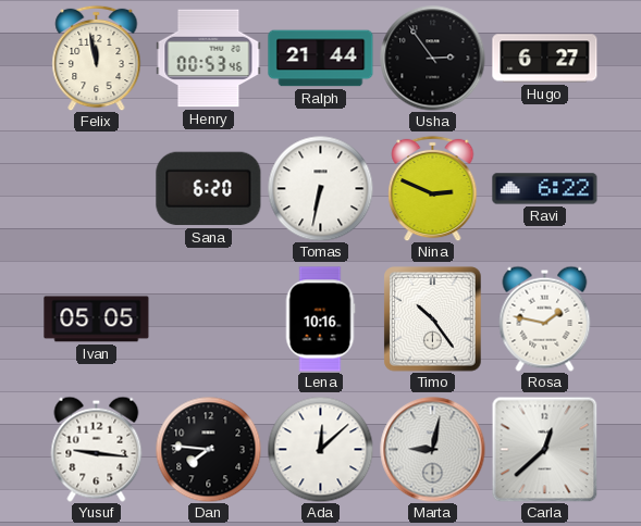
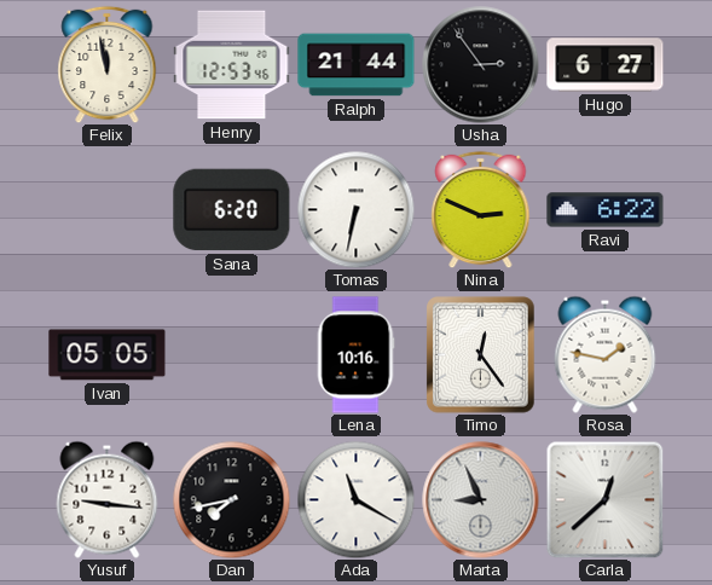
Henry: 00:53 -> 12:53
Timo: 10:24 -> 12:24
Dan: 7:46 -> 7:43
Ada: 12:08 -> 11:20
Marta: 9:02 -> 8:56
